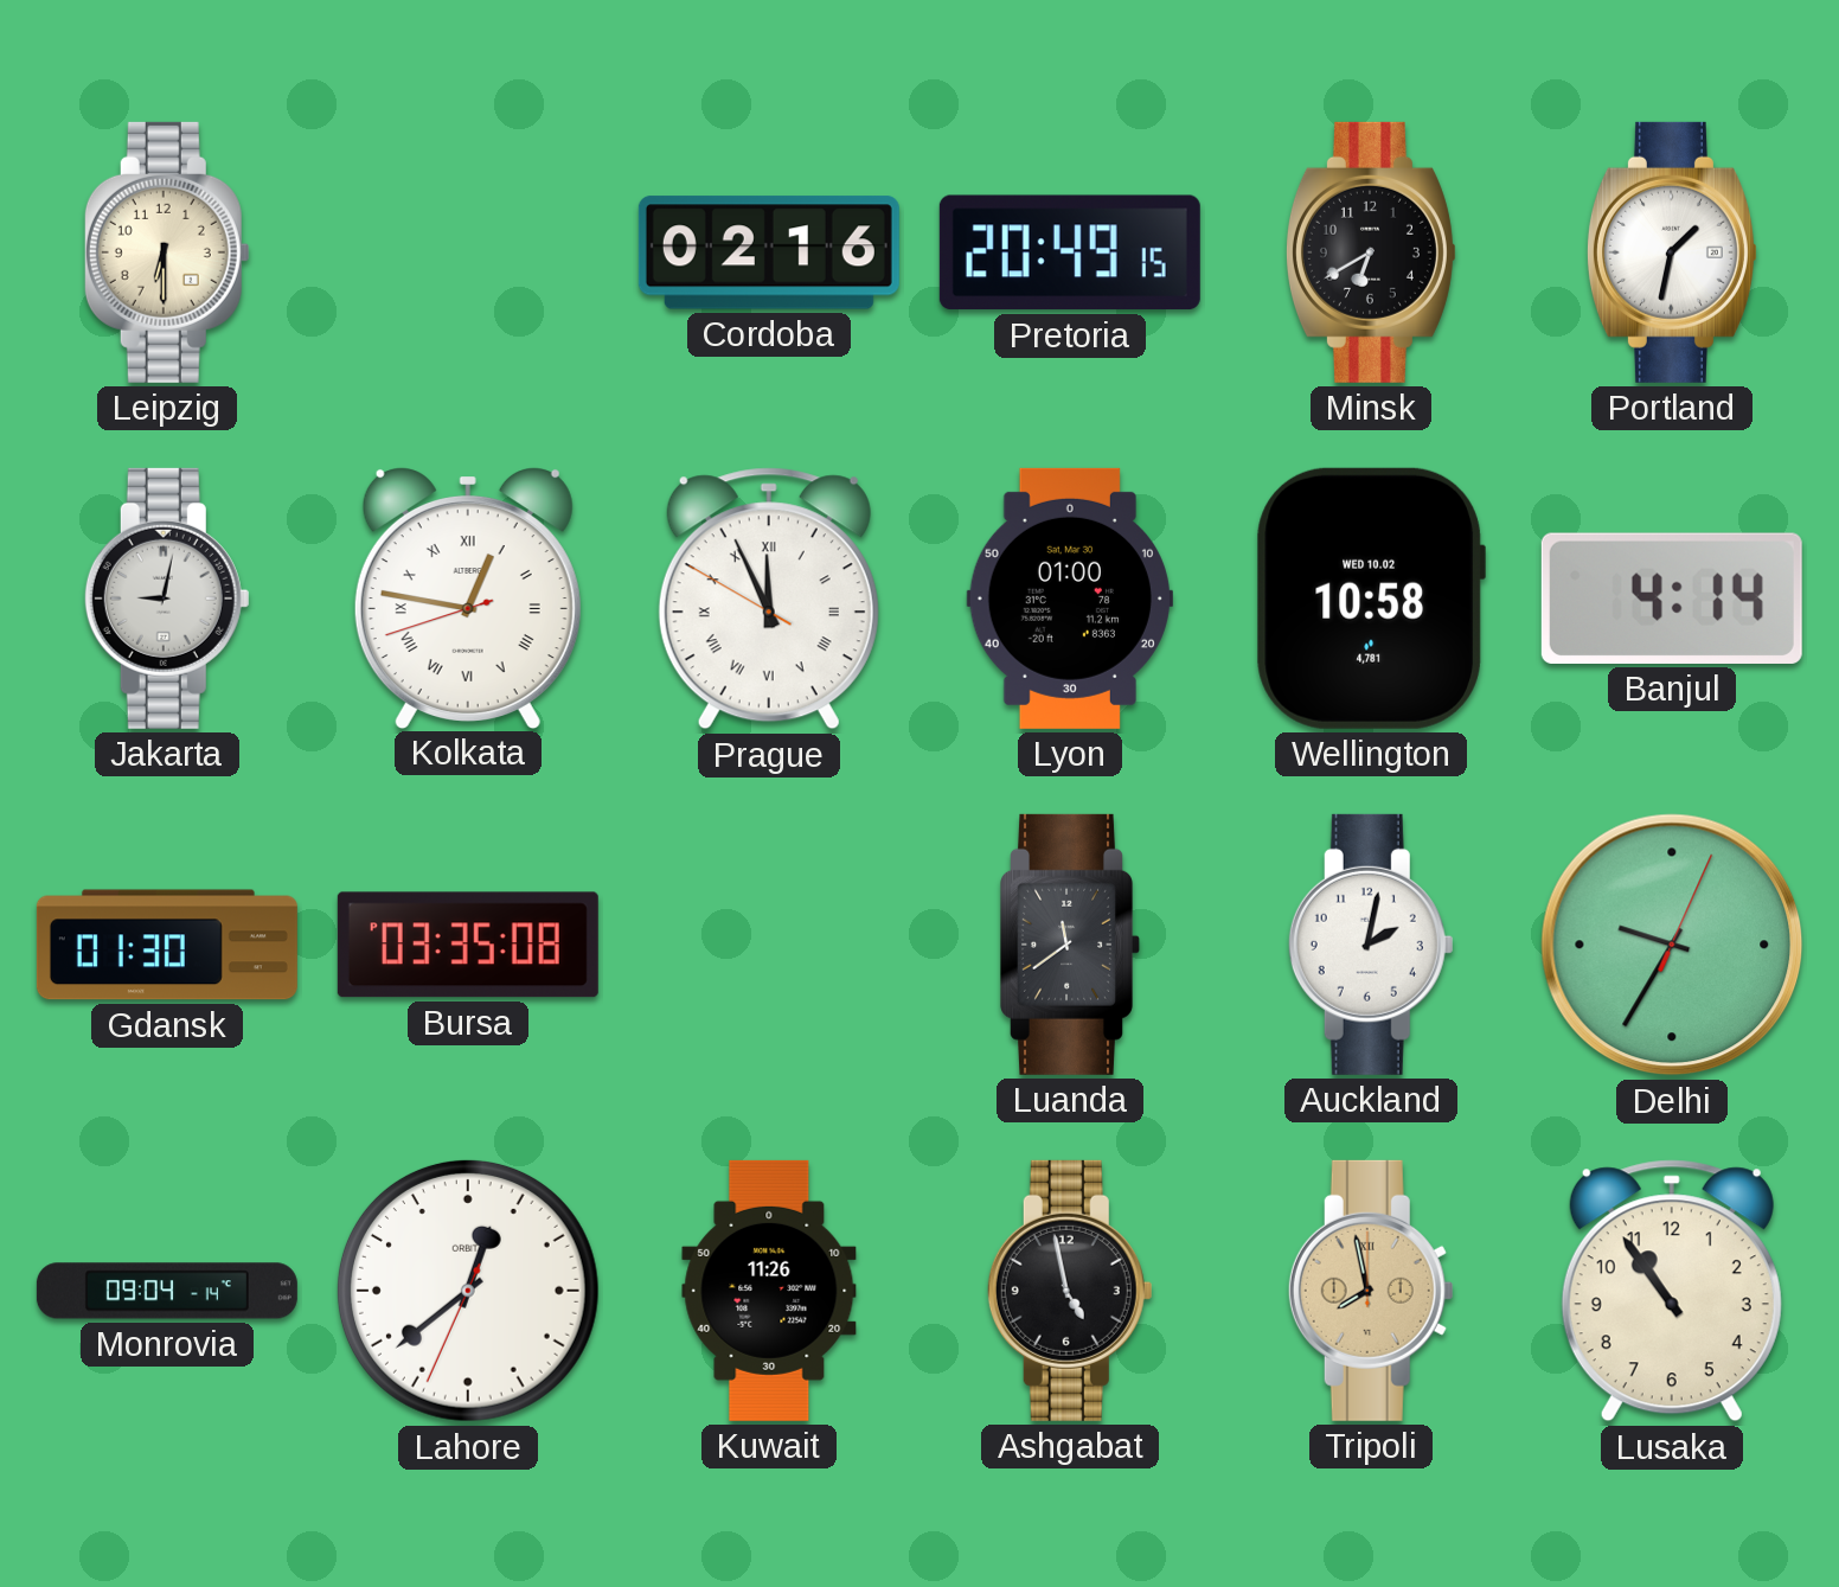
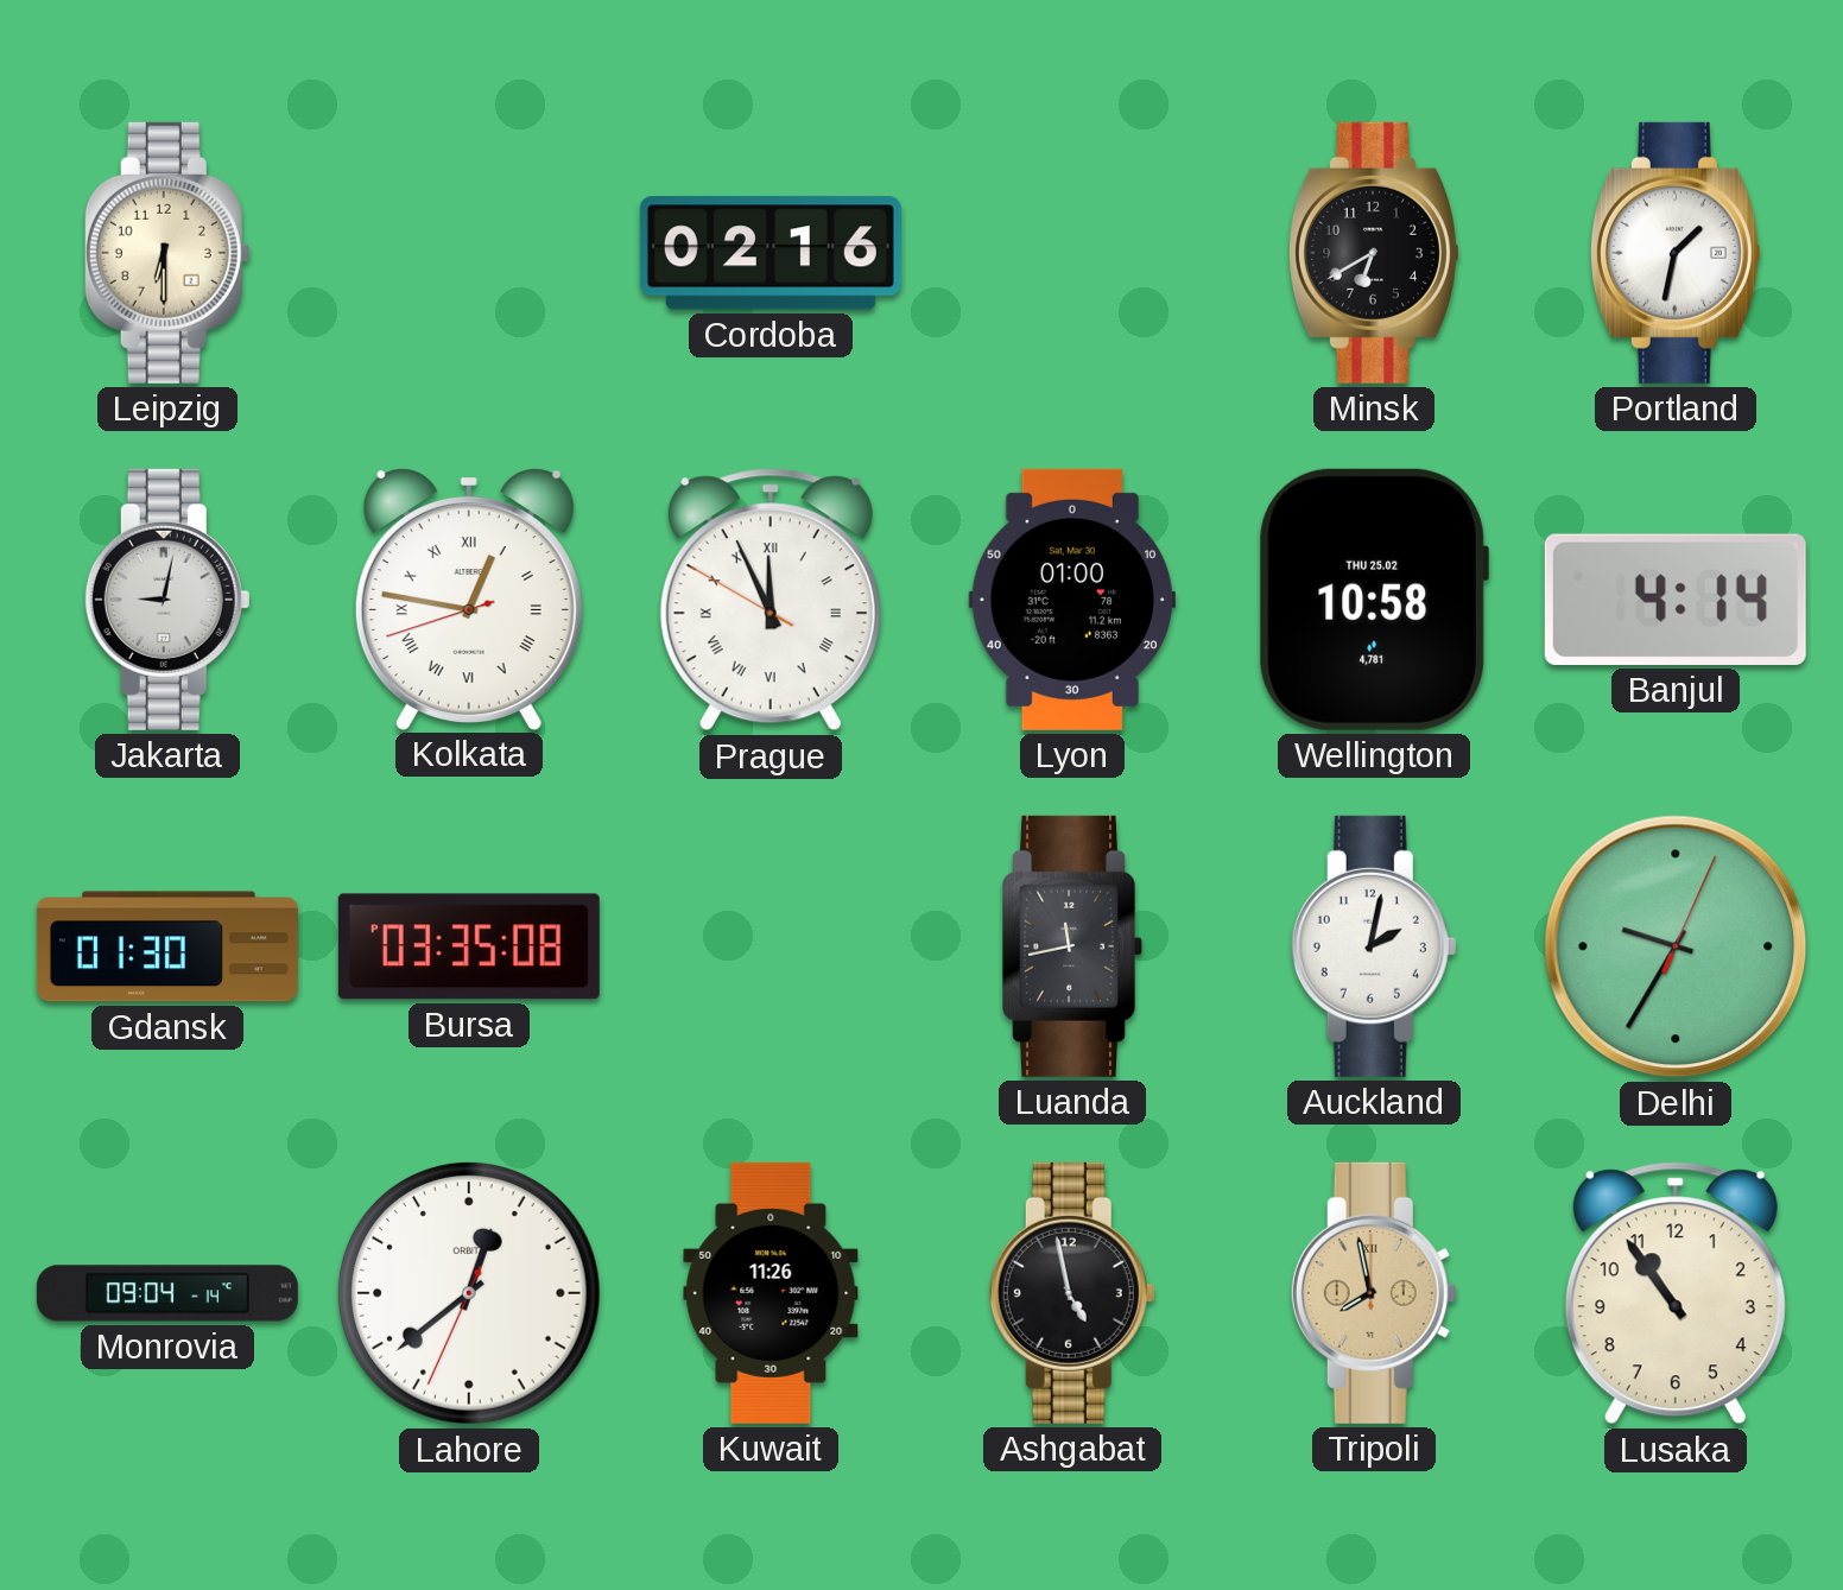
Pretoria: 20:49 -> none
Wellington date: WED 10.02 -> THU 25.02
Luanda: 11:39 -> 11:43
